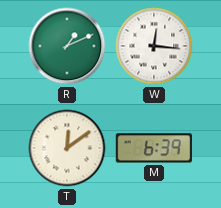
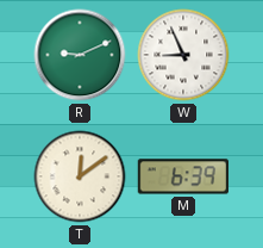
R: 1:11 -> 9:11
W: 12:16 -> 8:56
